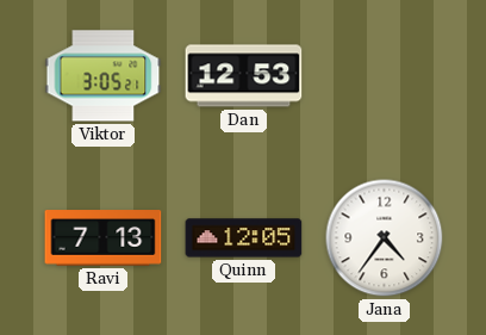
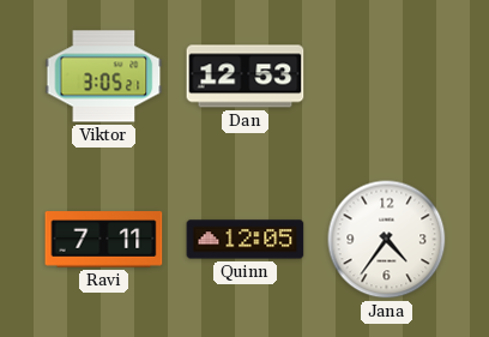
Ravi: 7:13 -> 7:11
